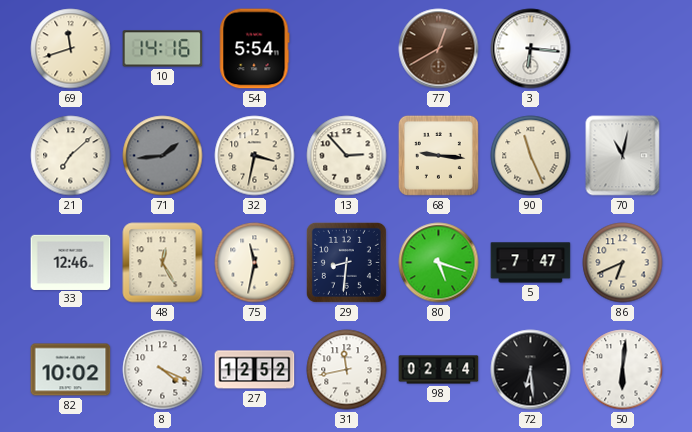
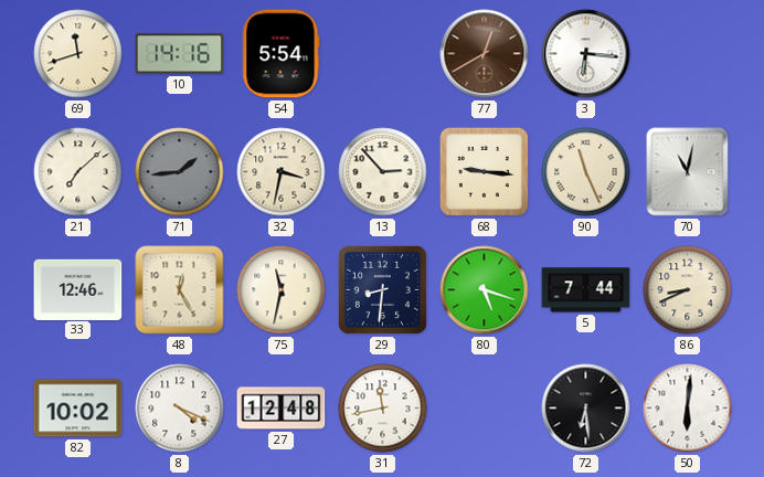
5: 7:47 -> 7:44
86: 6:41 -> 8:41
27: 12:52 -> 12:48
98: 02:44 -> none
